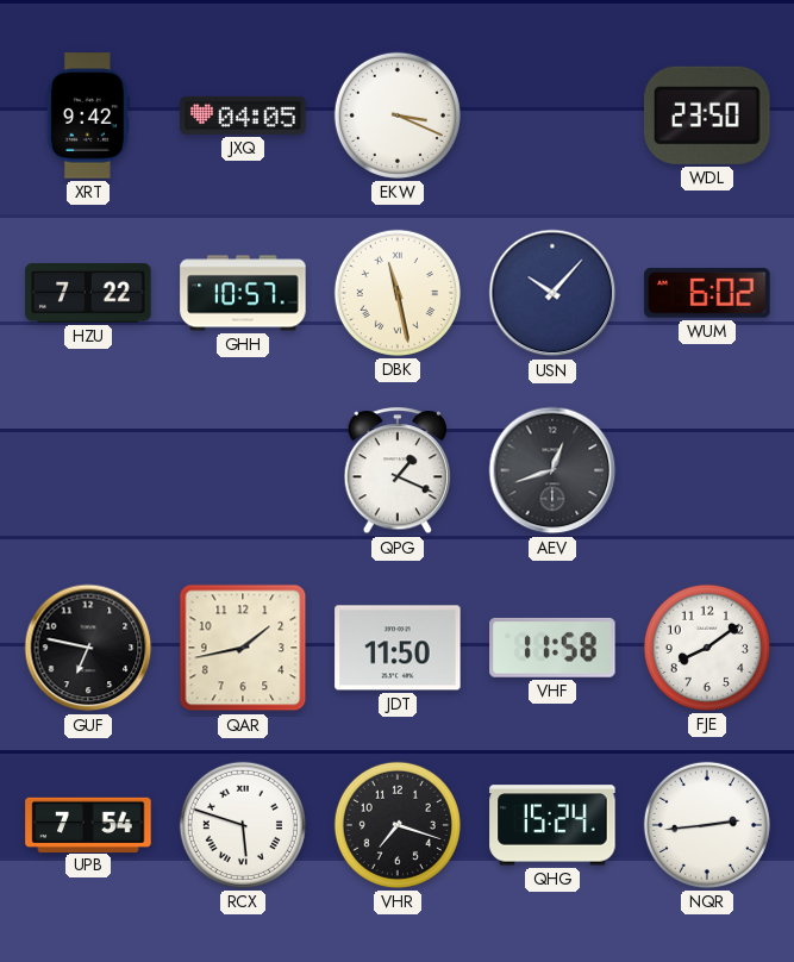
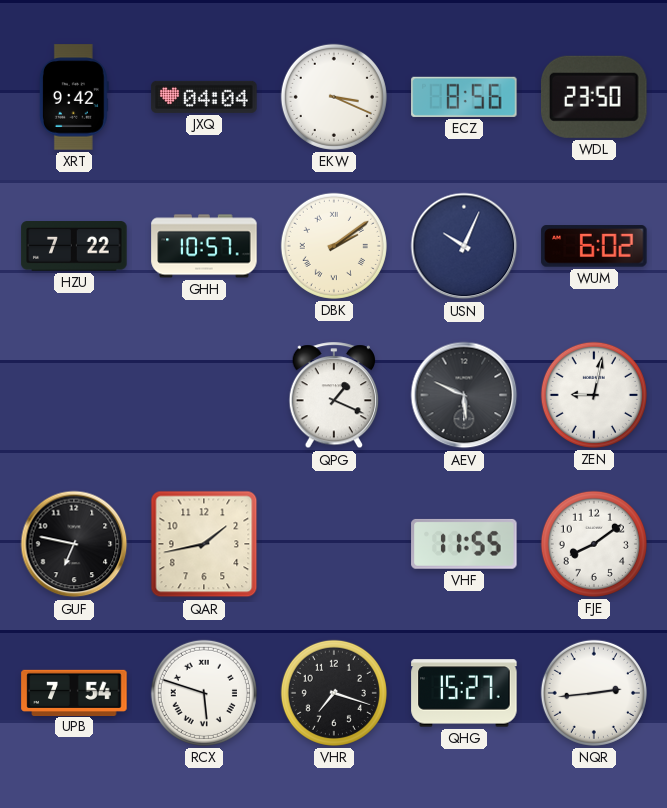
JXQ: 04:05 -> 04:04
ECZ: none -> 8:56
DBK: 11:28 -> 2:09
USN: 10:07 -> 10:04
AEV: 12:42 -> 5:49
ZEN: none -> 9:02
JDT: 11:50 -> none
VHF: 11:58 -> 11:55
QHG: 15:24 -> 15:27
